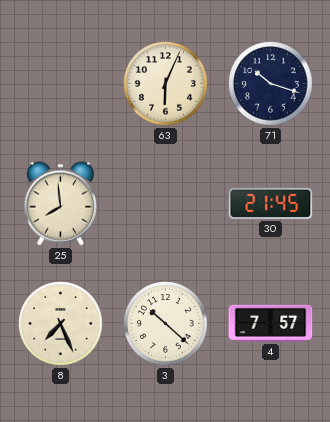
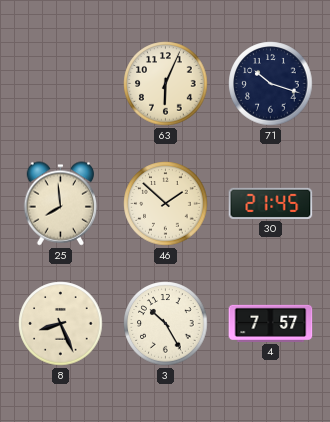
46: none -> 1:52
8: 7:26 -> 8:26
3: 10:22 -> 10:25
